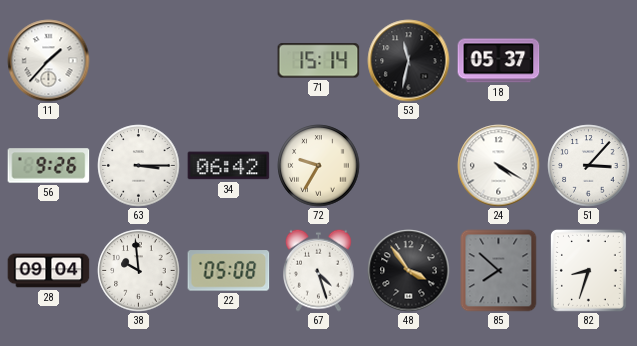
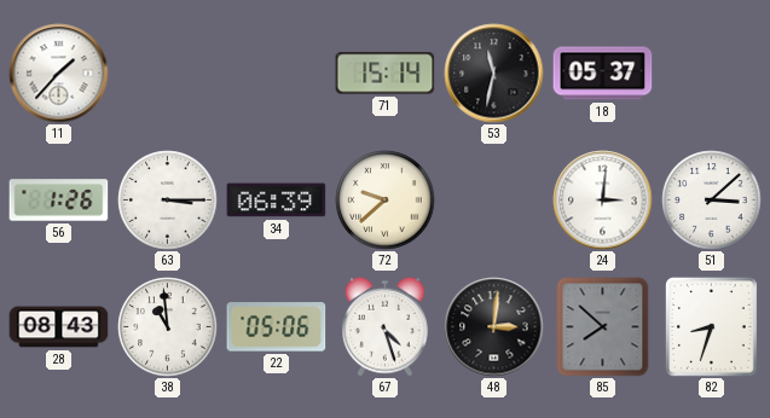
56: 9:26 -> 1:26
34: 06:42 -> 06:39
72: 9:35 -> 9:38
24: 4:20 -> 3:01
51: 3:07 -> 3:08
28: 09:04 -> 08:43
38: 9:59 -> 10:59
22: 05:08 -> 05:06
48: 3:54 -> 3:01
